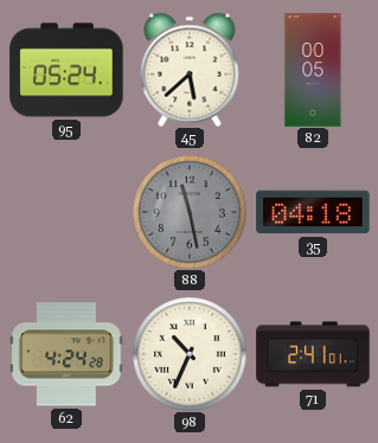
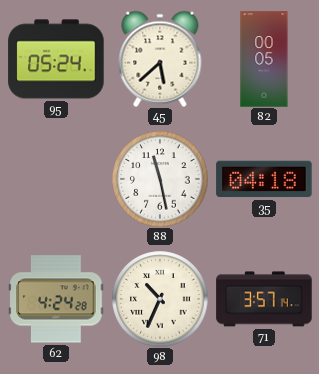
88 dial: grey -> white
71: 2:41 -> 3:57
